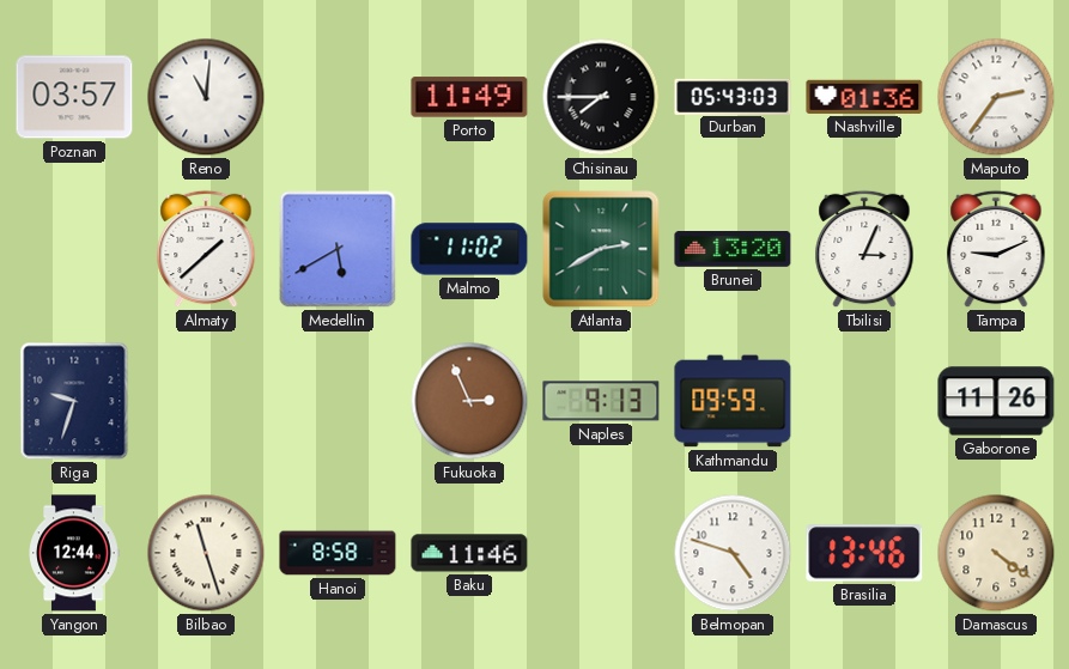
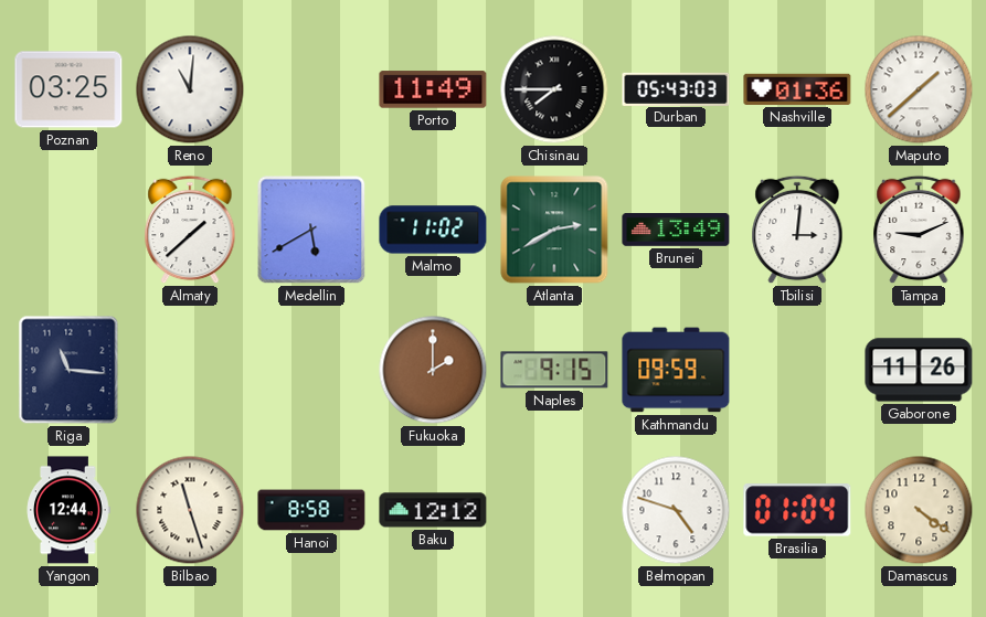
Poznan: 03:57 -> 03:25
Maputo: 2:36 -> 1:38
Brunei: 13:20 -> 13:49
Tbilisi: 3:04 -> 3:01
Riga: 9:33 -> 11:16
Fukuoka: 2:56 -> 2:00
Naples: 9:13 -> 9:15
Baku: 11:46 -> 12:12
Brasilia: 13:46 -> 01:04
